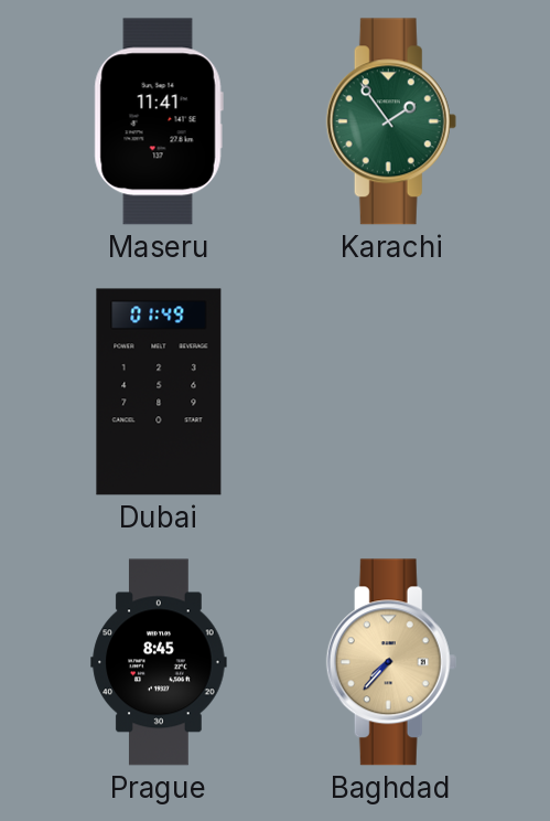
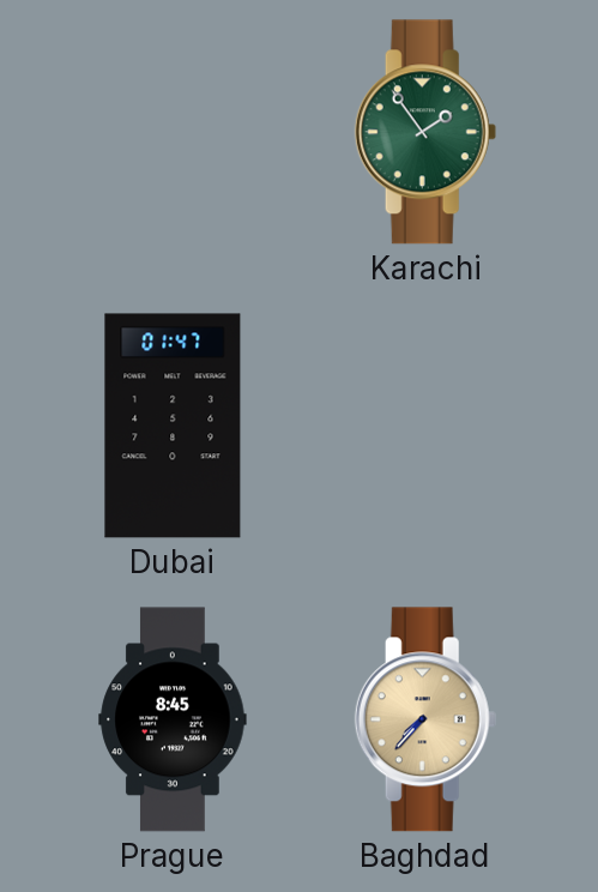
Maseru: 11:41 -> none
Dubai: 01:49 -> 01:47
